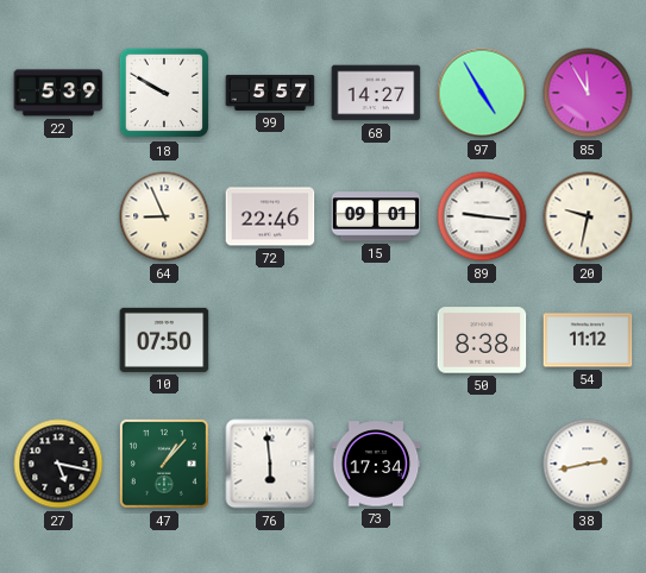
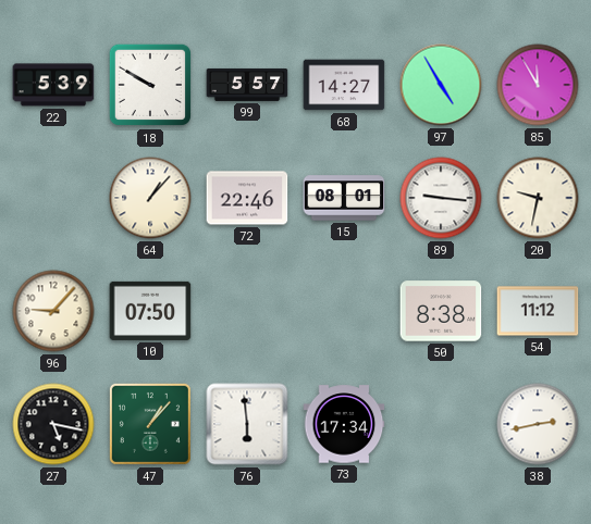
64: 8:56 -> 1:07
15: 09:01 -> 08:01
96: none -> 9:07
